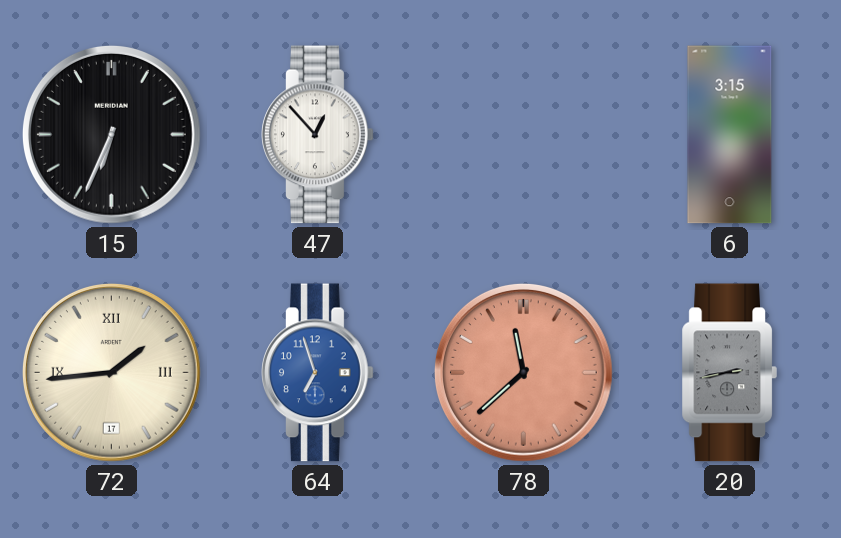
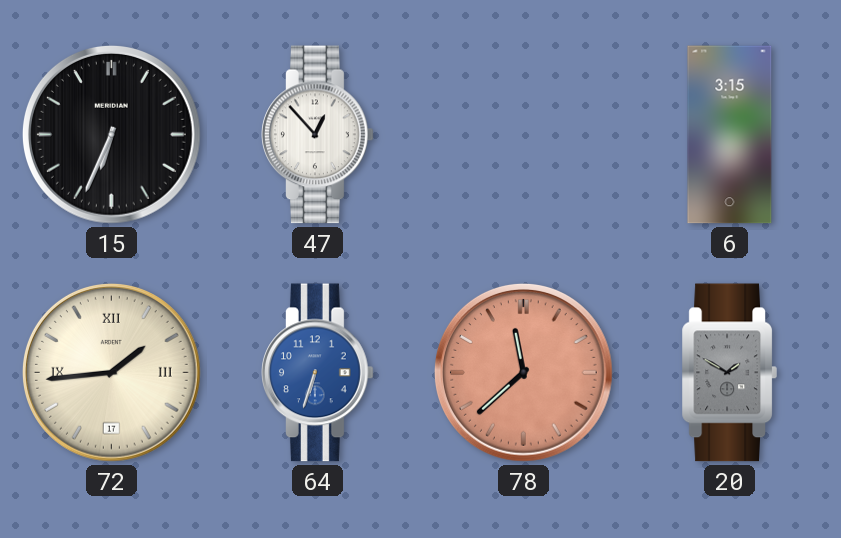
64: 6:57 -> 6:33
20: 2:43 -> 1:50
